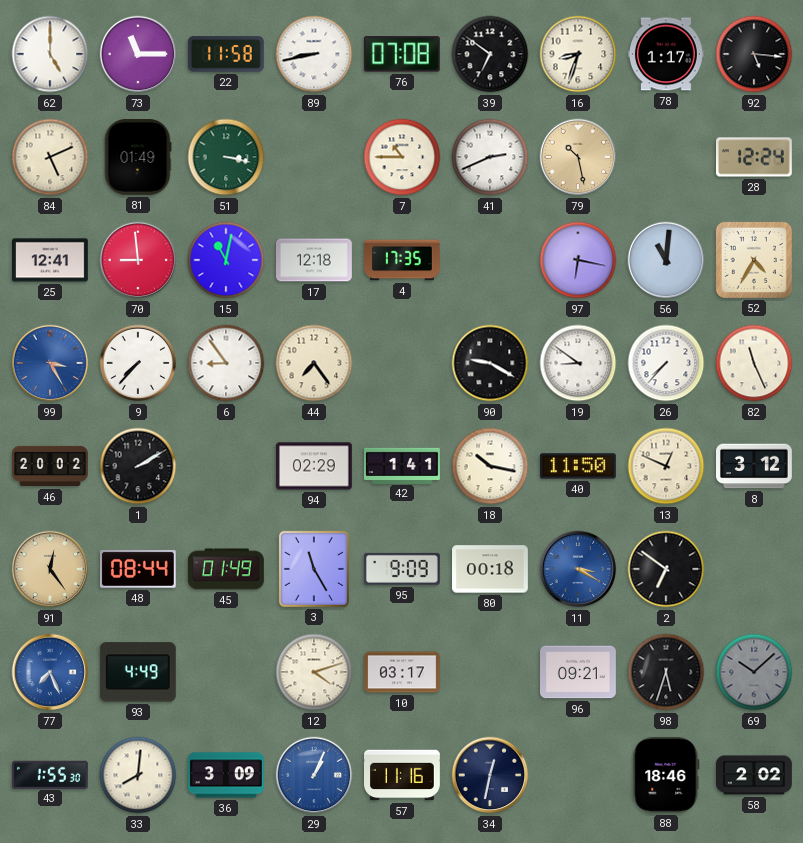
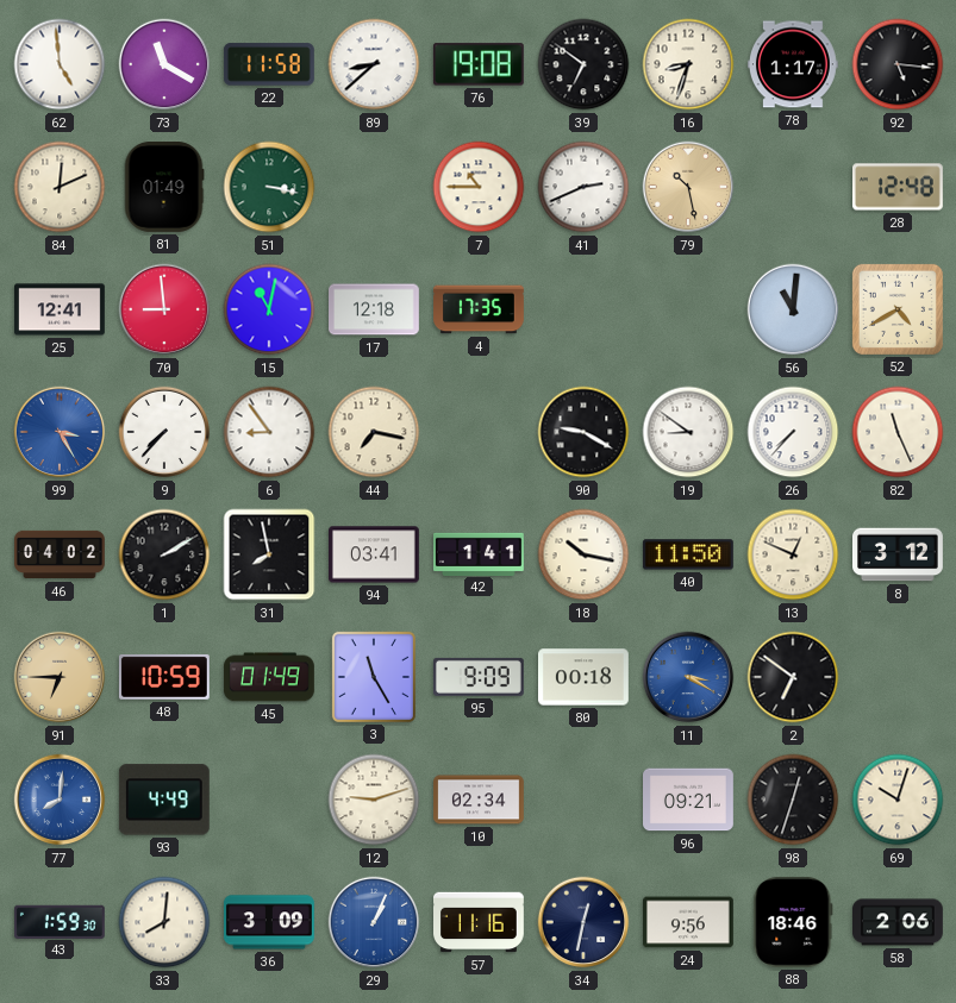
62: 5:00 -> 4:59
73: 11:15 -> 11:20
89: 8:43 -> 8:38
76: 07:08 -> 19:08
84: 5:11 -> 12:11
28: 12:24 -> 12:48
97: 6:17 -> none
52: 4:35 -> 4:40
44: 7:24 -> 7:17
46: 20:02 -> 04:02
31: none -> 7:58
94: 02:29 -> 03:41
91: 12:24 -> 6:45
48: 08:44 -> 10:59
77: 7:26 -> 8:01
12: 4:12 -> 9:12
10: 03:17 -> 02:34
98: 5:33 -> 12:33
69: 10:08 -> 10:03
69 dial: grey -> cream
43: 1:55 -> 1:59
24: none -> 9:56
58: 2:02 -> 2:06
